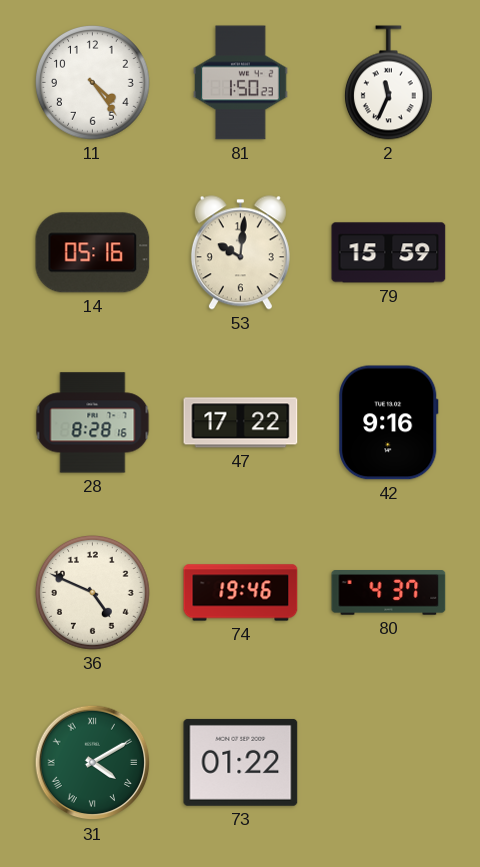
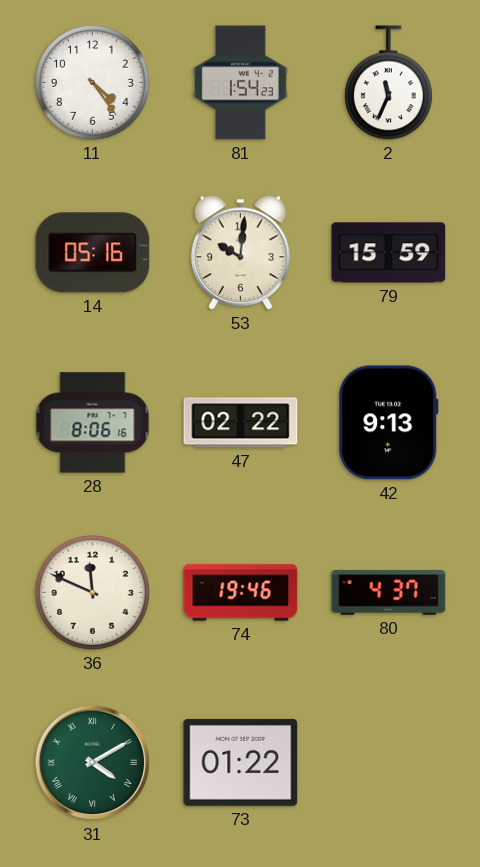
81: 1:50 -> 1:54
28: 8:28 -> 8:06
47: 17:22 -> 02:22
42: 9:16 -> 9:13
36: 4:49 -> 11:49
